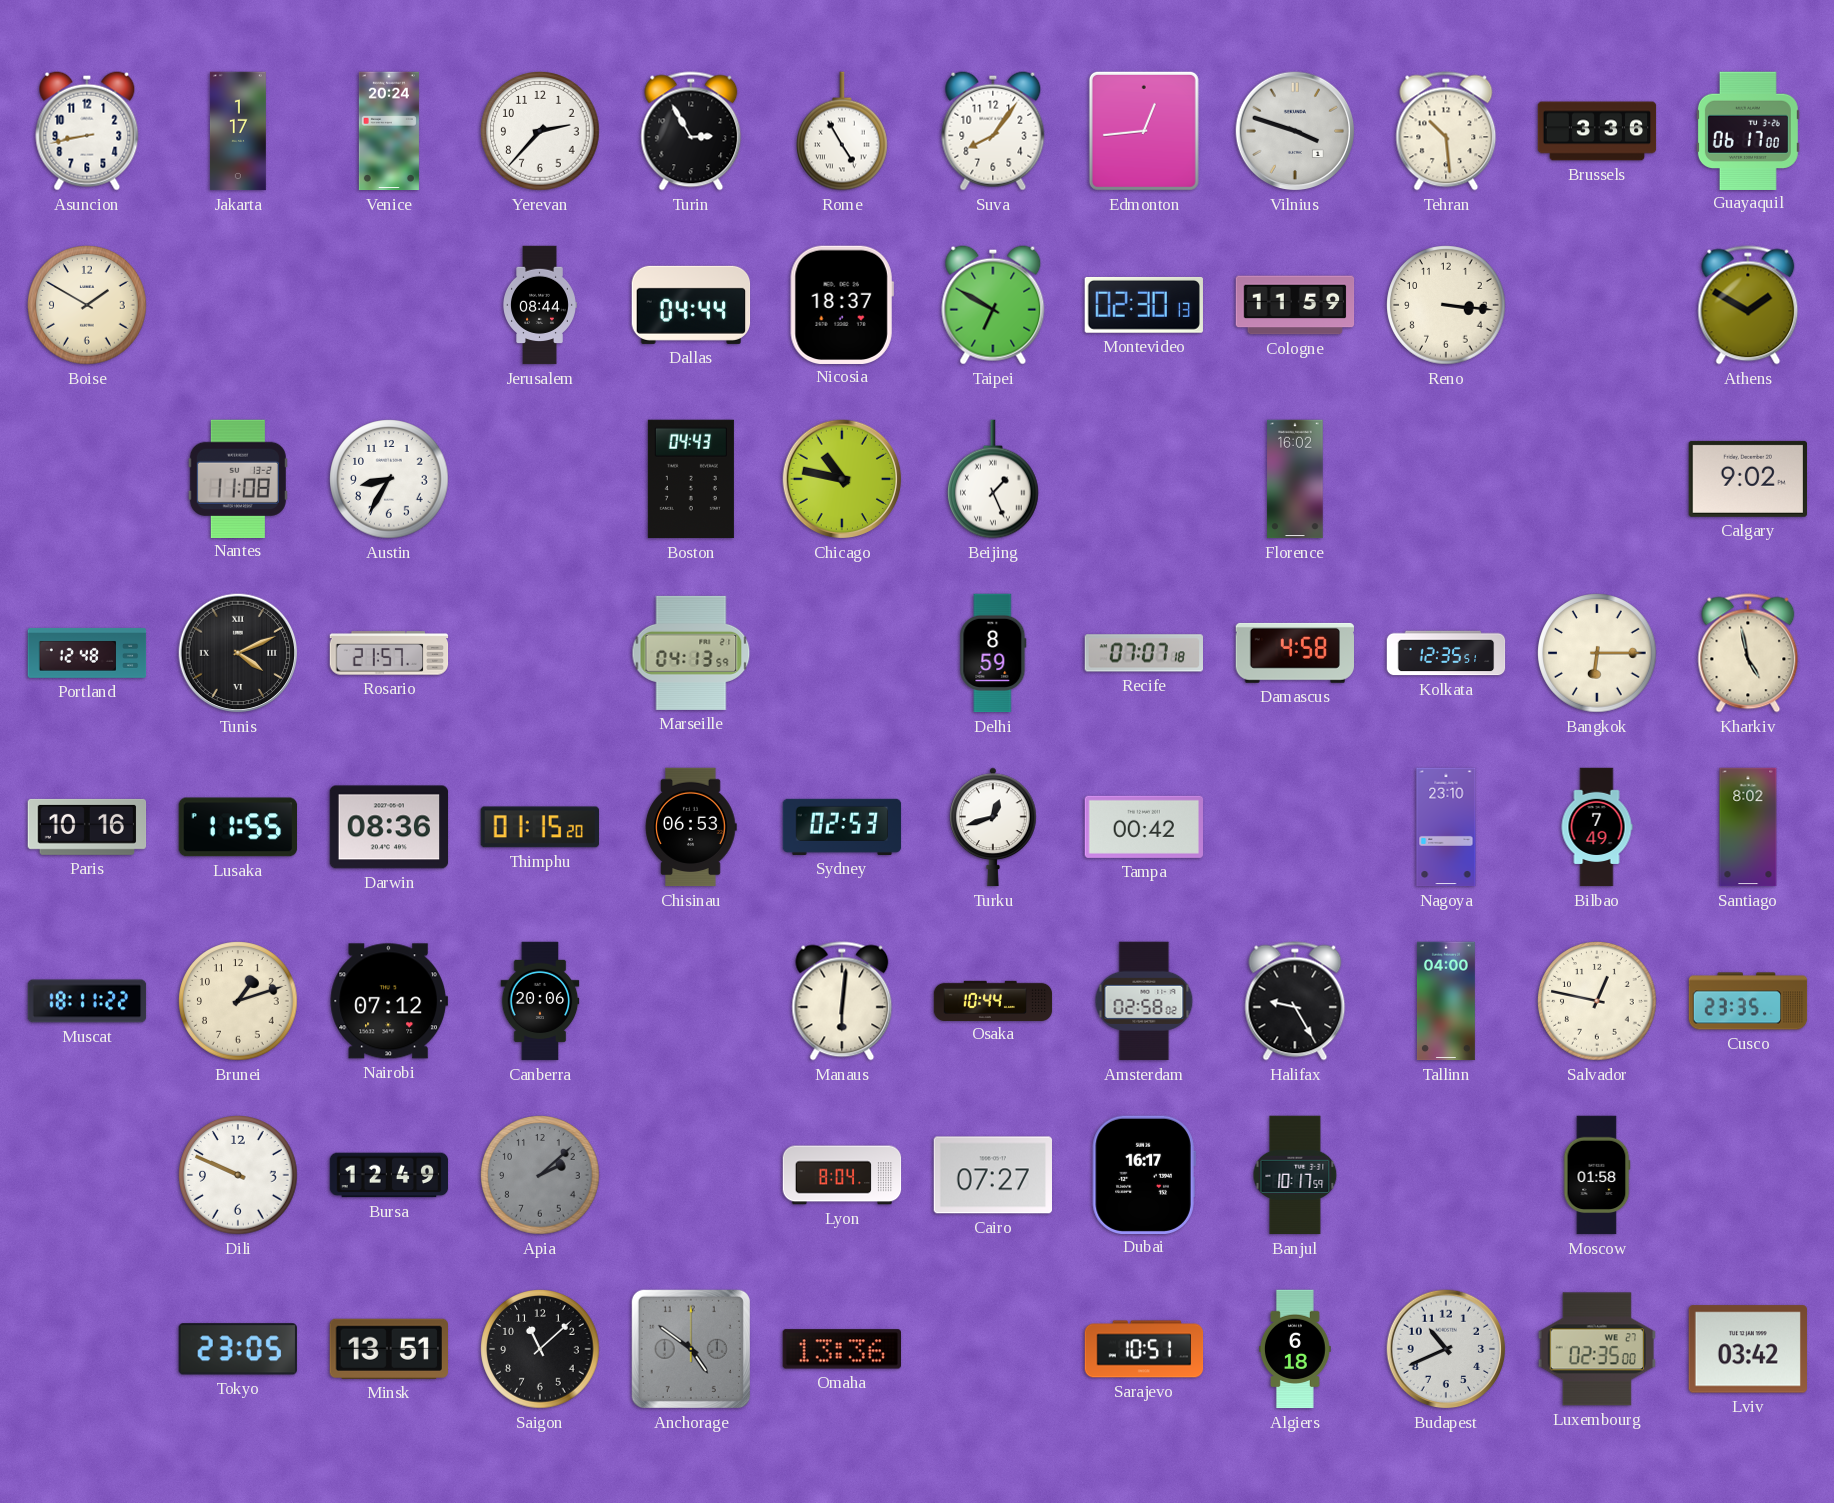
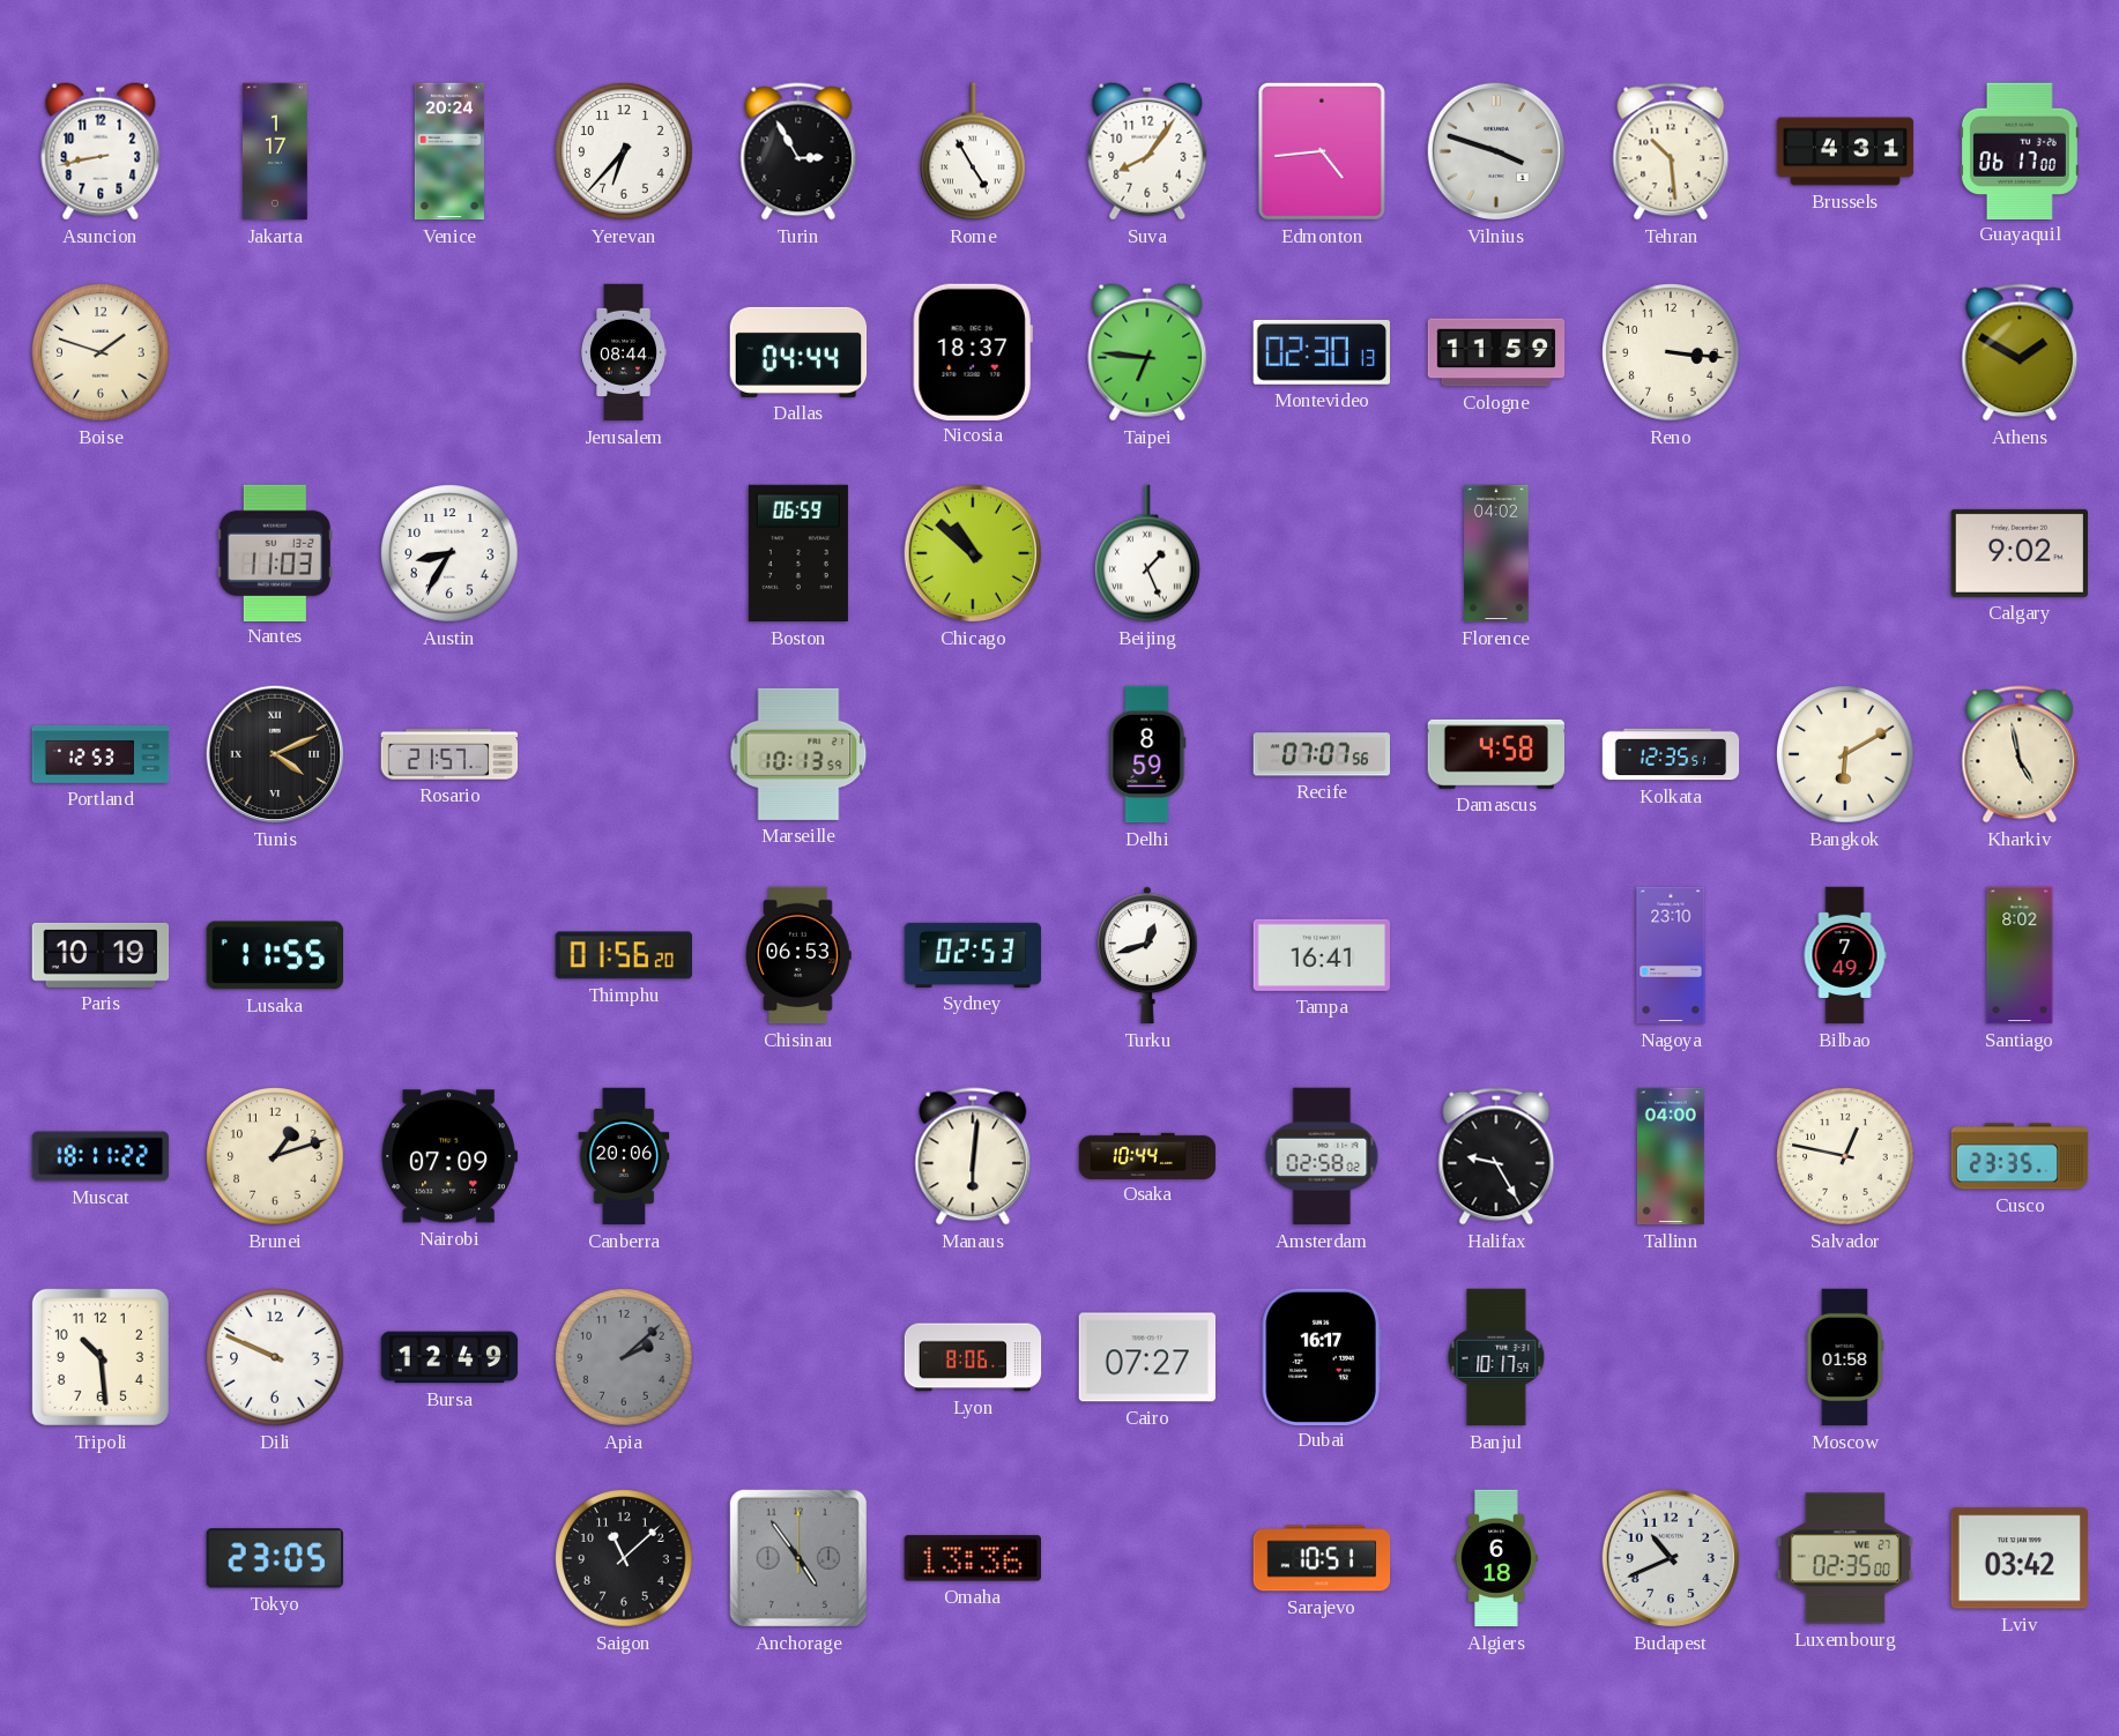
Yerevan: 2:37 -> 6:37
Edmonton: 12:44 -> 4:44
Brussels: 3:36 -> 4:31
Boise: 1:50 -> 1:48
Taipei: 6:50 -> 6:46
Nantes: 11:08 -> 11:03
Boston: 04:43 -> 06:59
Chicago: 10:47 -> 10:52
Florence: 16:02 -> 04:02
Portland: 12:48 -> 12:53
Marseille: 04:13 -> 10:13
Recife: 07:07:18 -> 07:07:56
Bangkok: 6:15 -> 6:10
Paris: 10:16 -> 10:19
Darwin: 08:36 -> none
Thimphu: 01:15 -> 01:56
Tampa: 00:42 -> 16:41
Nairobi: 07:12 -> 07:09
Tripoli: none -> 10:29
Lyon: 8:04 -> 8:06
Minsk: 13:51 -> none
Anchorage: 4:51 -> 4:54
